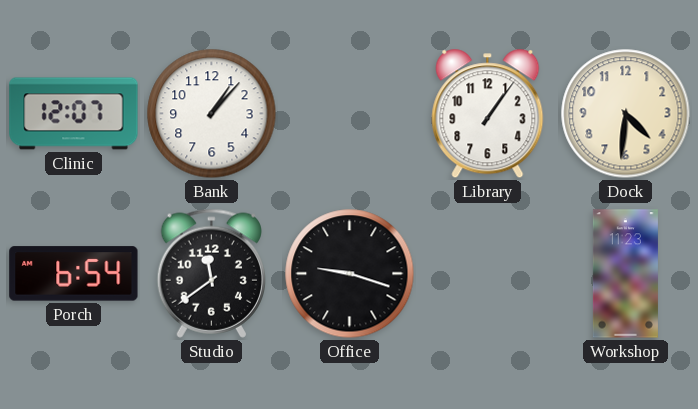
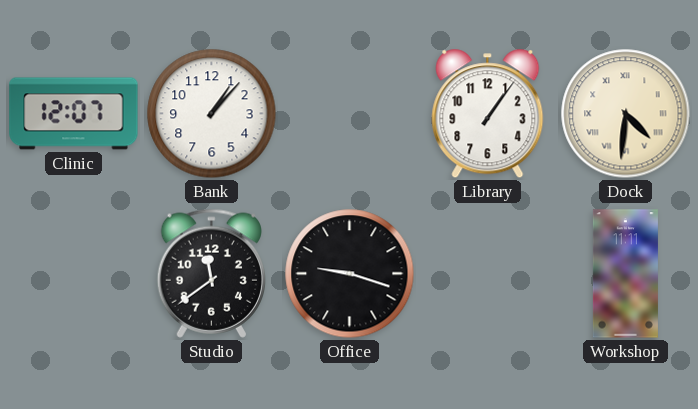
Dock numerals: Arabic -> Roman
Porch: 6:54 -> none
Workshop: 11:23 -> 11:11
